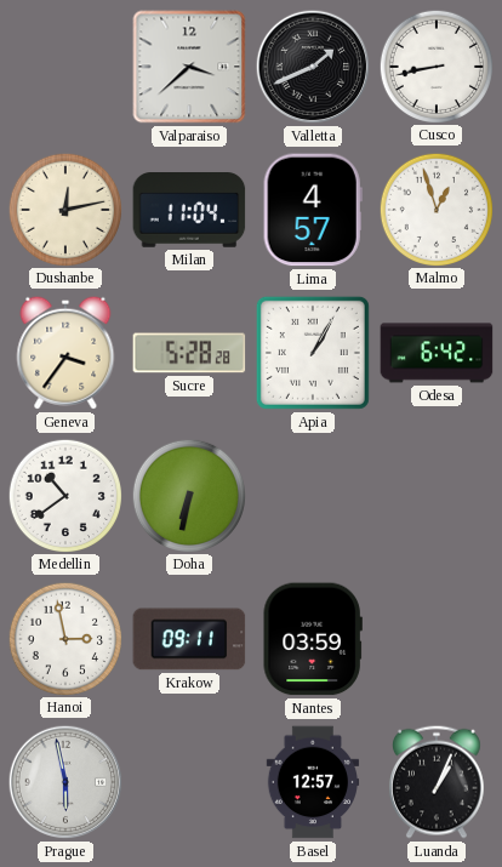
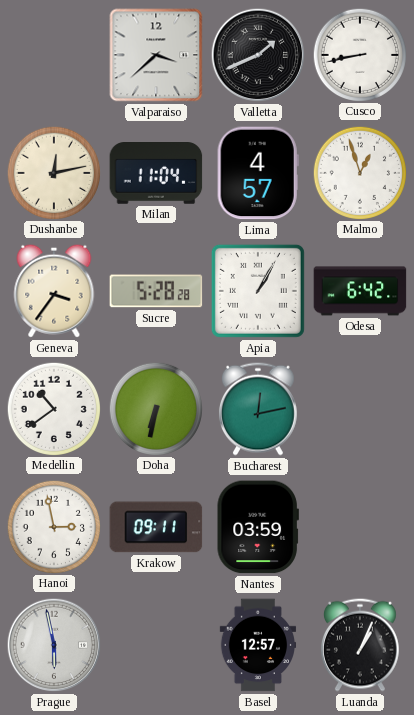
Bucharest: none -> 12:13
